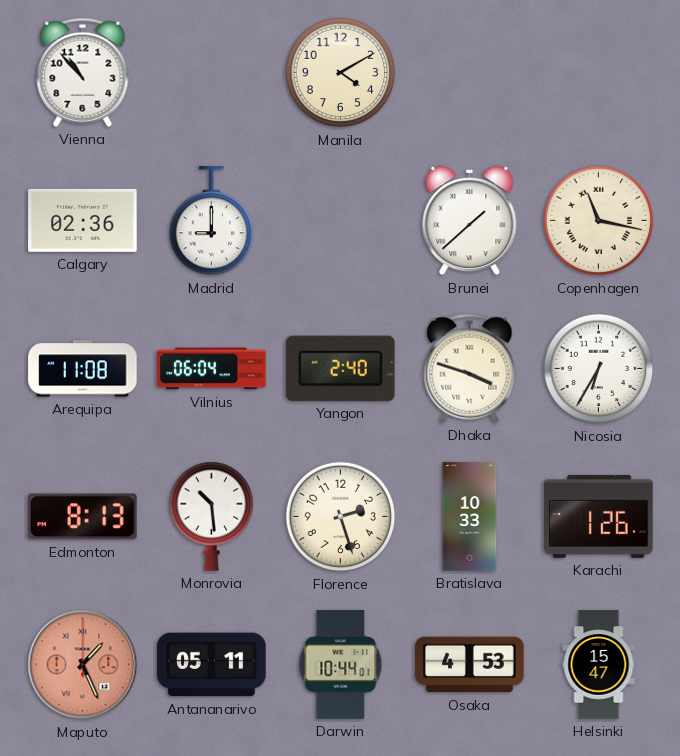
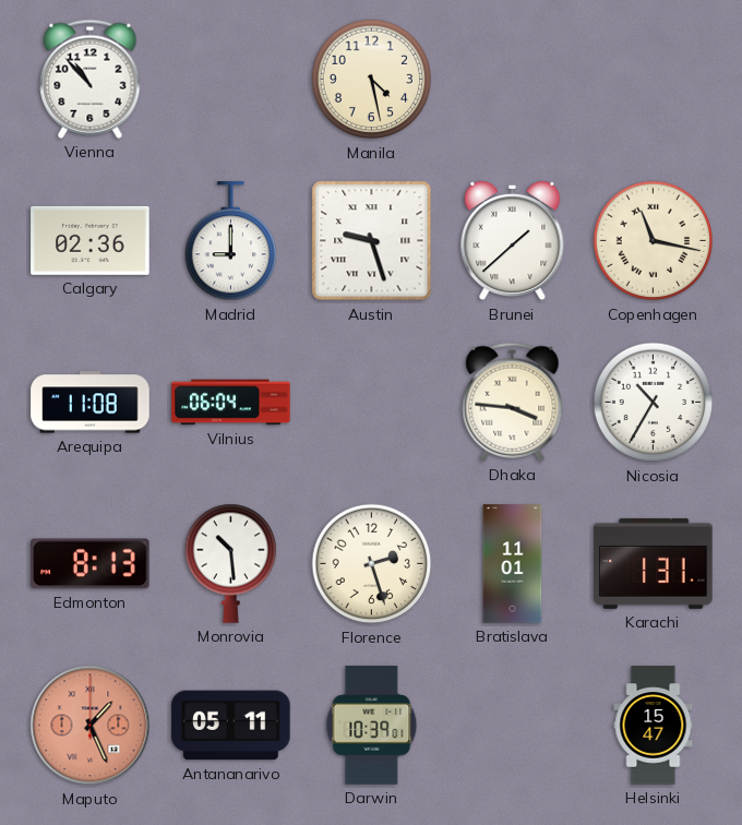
Manila: 4:10 -> 4:28
Austin: none -> 9:27
Yangon: 2:40 -> none
Dhaka: 3:48 -> 3:46
Nicosia: 6:35 -> 10:35
Bratislava: 10:33 -> 11:01
Karachi: 1:26 -> 1:31
Darwin: 10:44 -> 10:39
Osaka: 4:53 -> none
